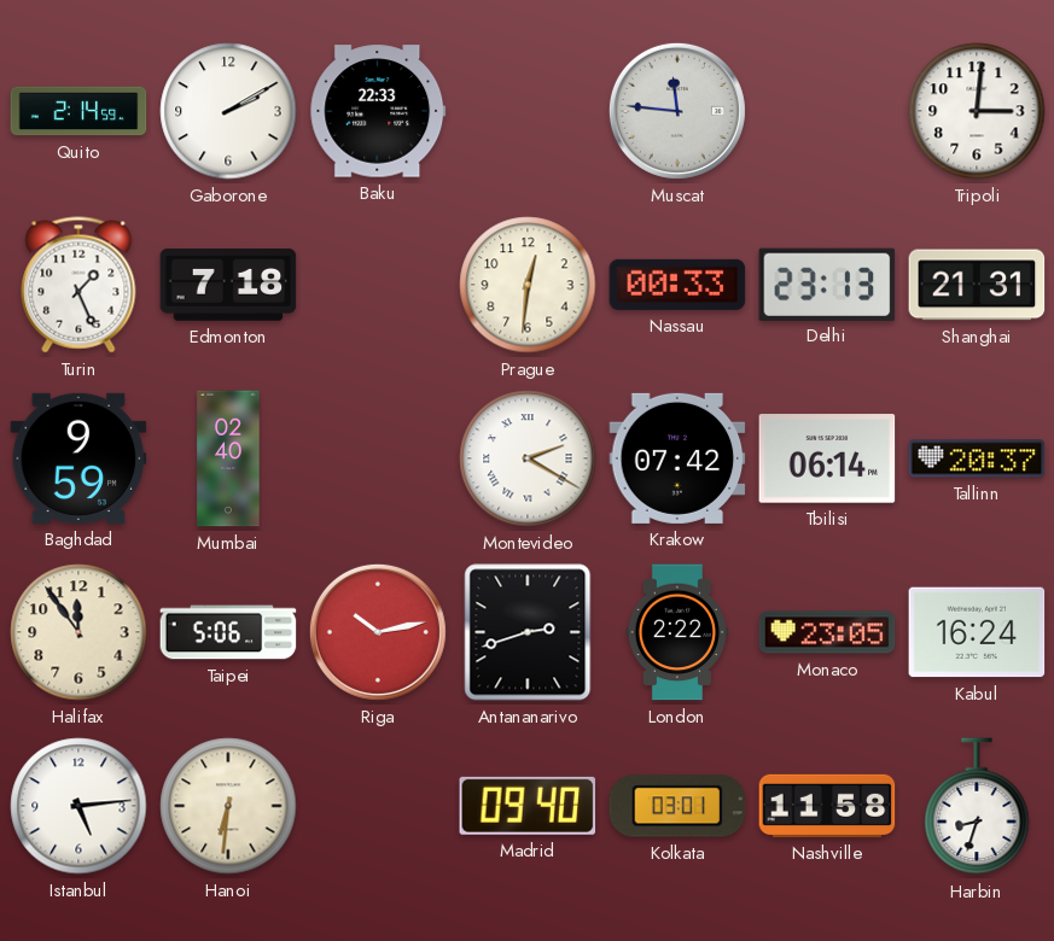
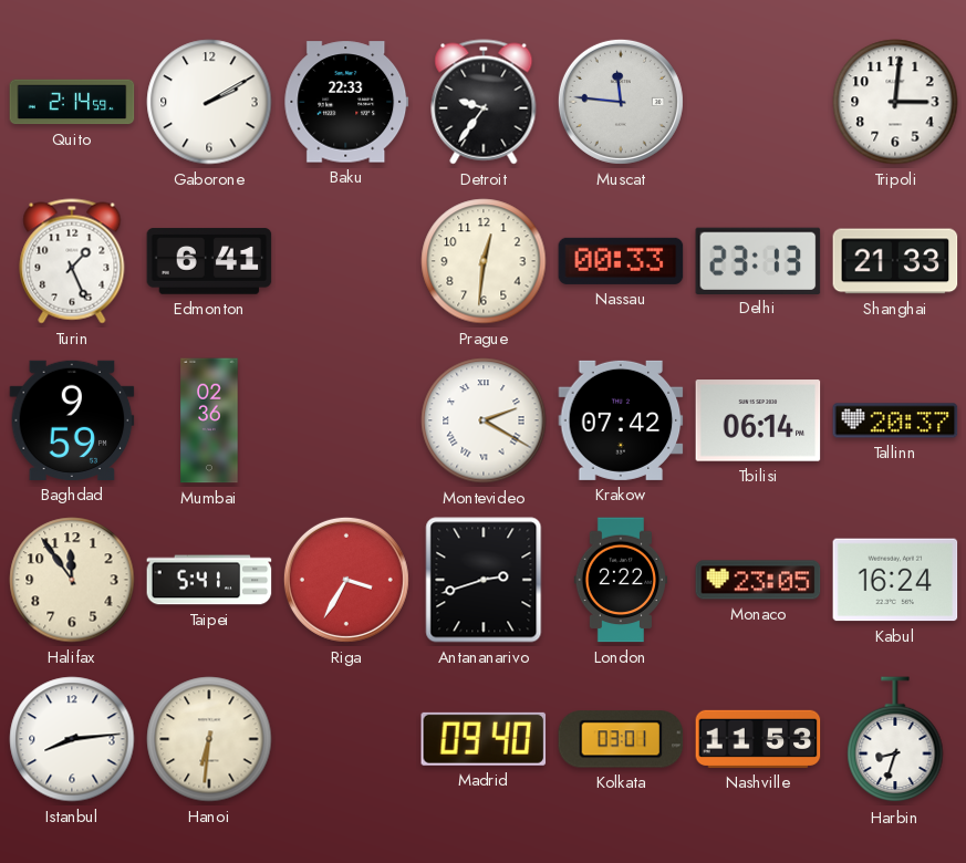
Detroit: none -> 9:36
Edmonton: 7:18 -> 6:41
Shanghai: 21:31 -> 21:33
Mumbai: 02:40 -> 02:36
Taipei: 5:06 -> 5:41
Riga: 10:13 -> 3:35
Istanbul: 5:14 -> 8:14
Nashville: 11:58 -> 11:53
